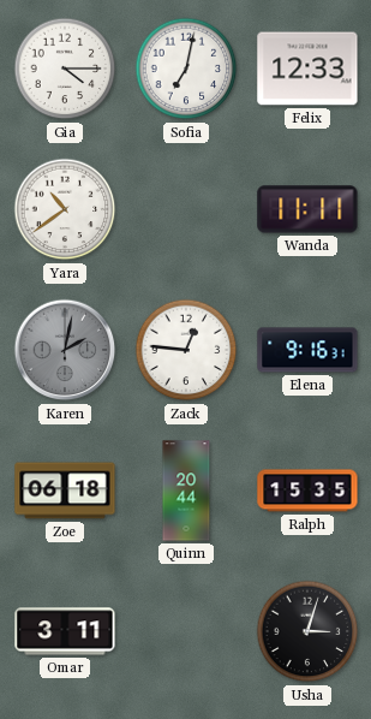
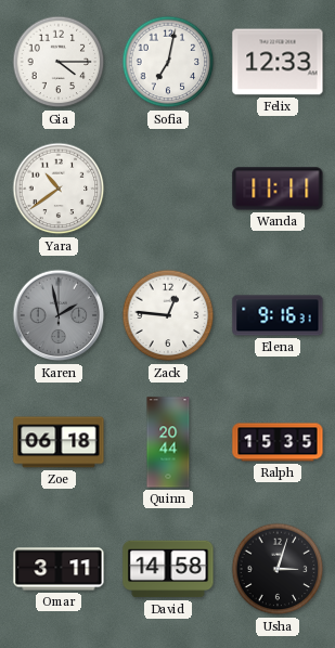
Karen: 2:02 -> 1:58
David: none -> 14:58
